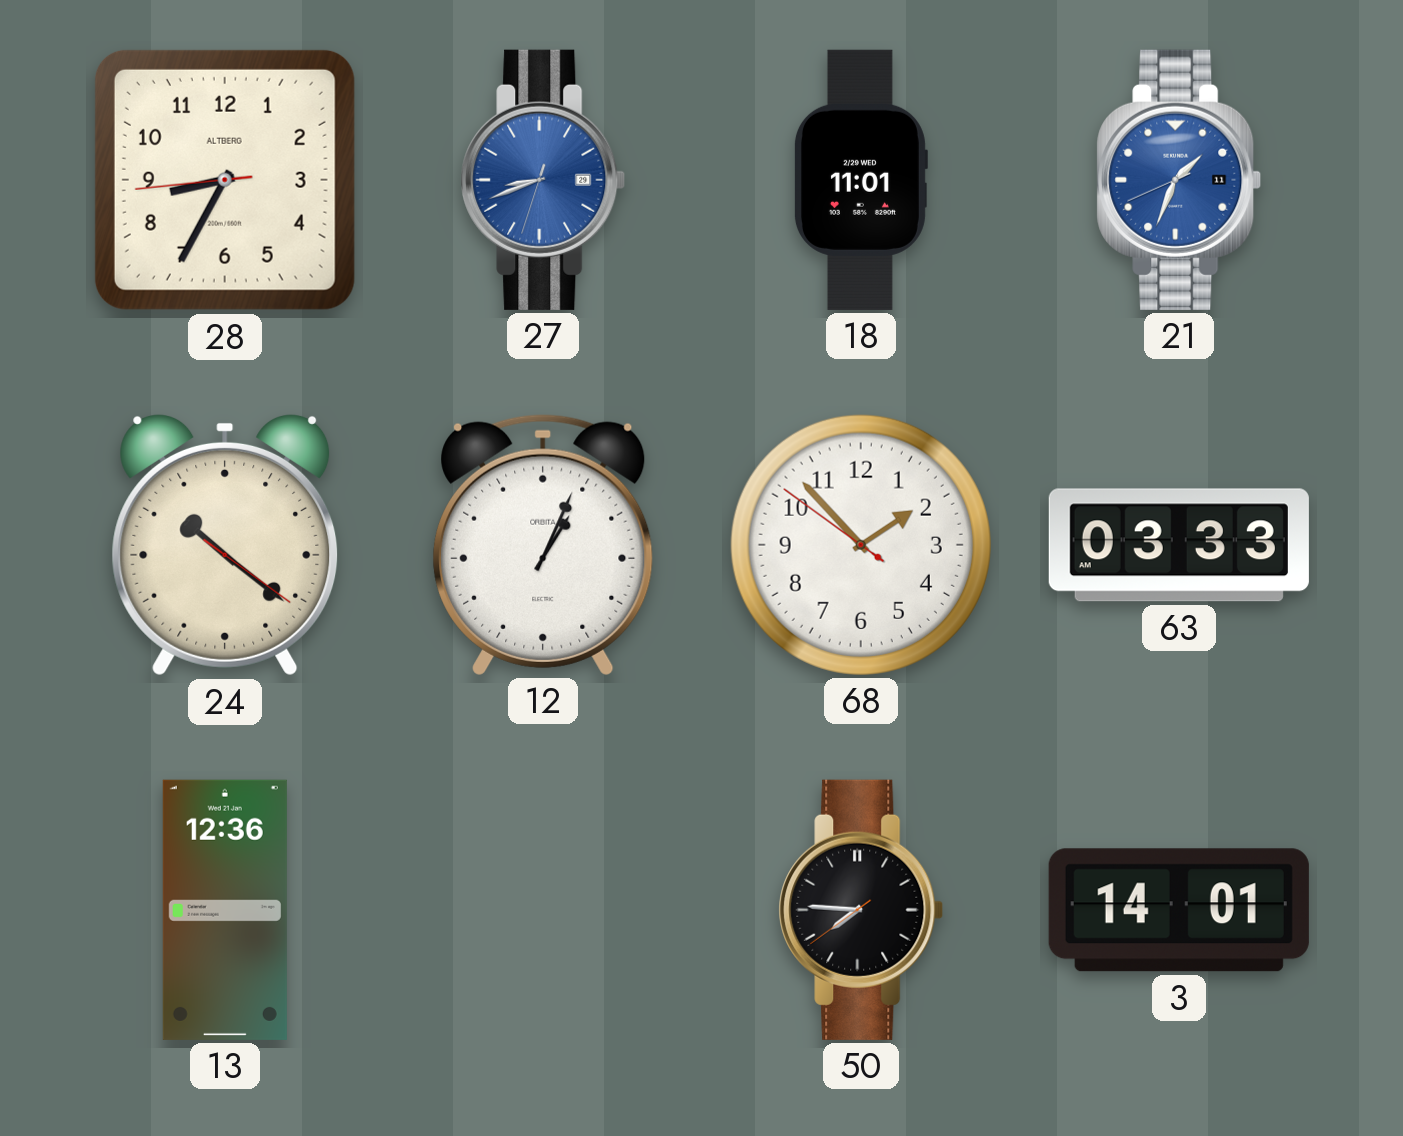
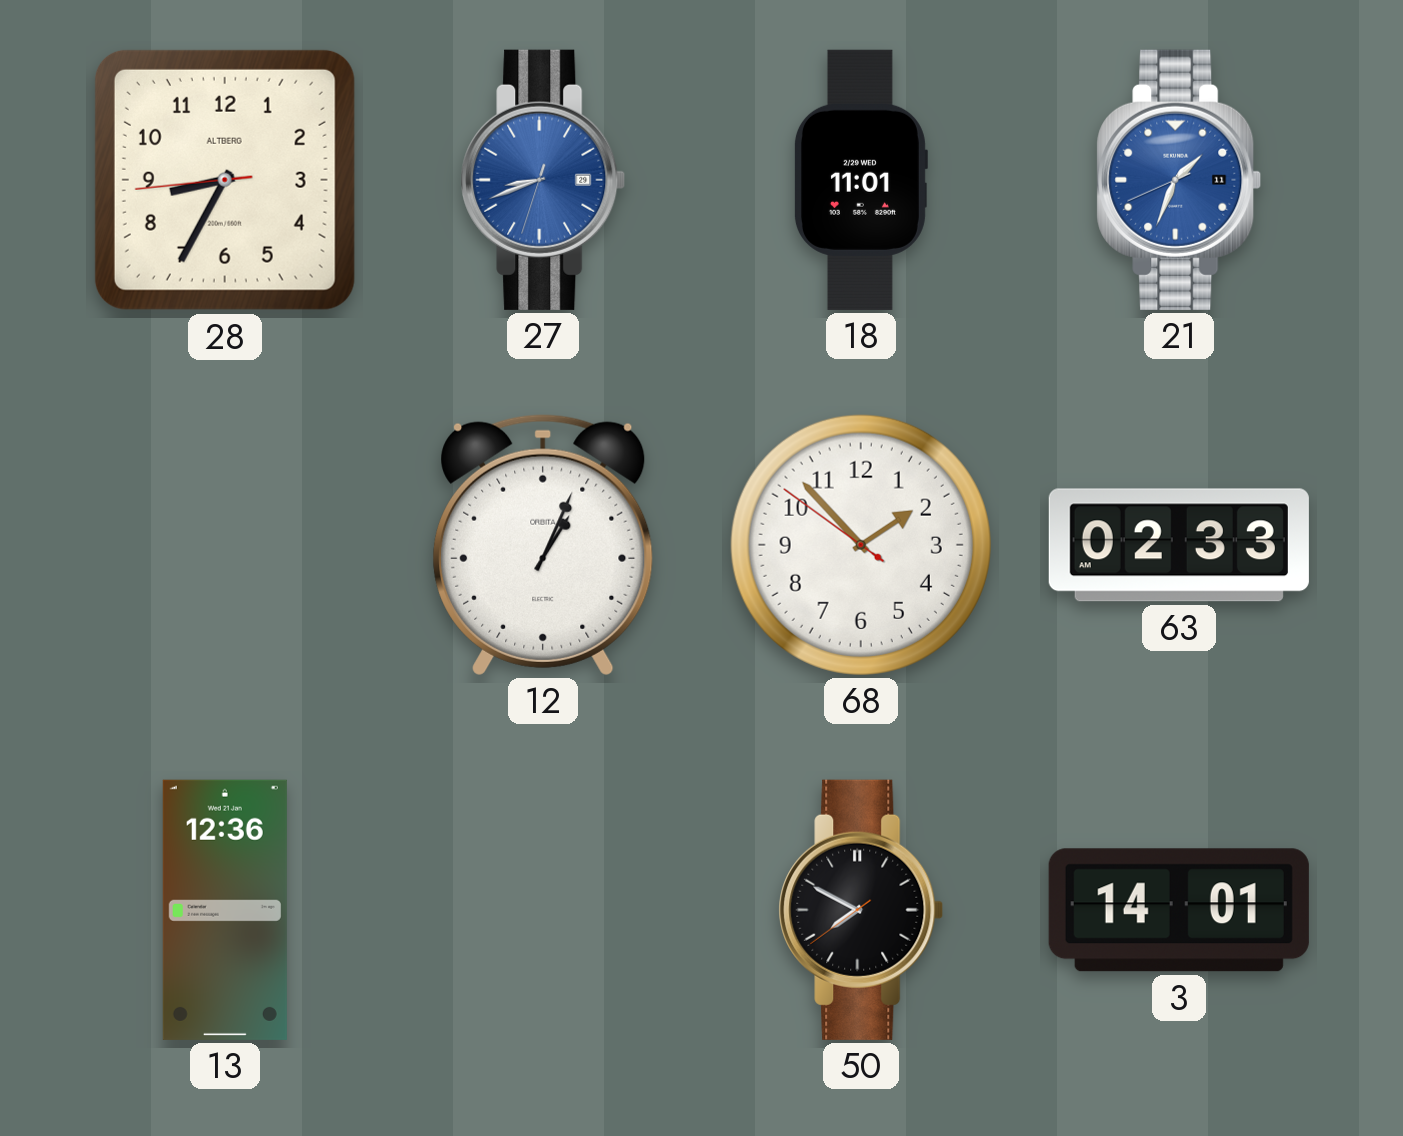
24: 10:21 -> none
63: 03:33 -> 02:33
50: 7:45 -> 7:49
